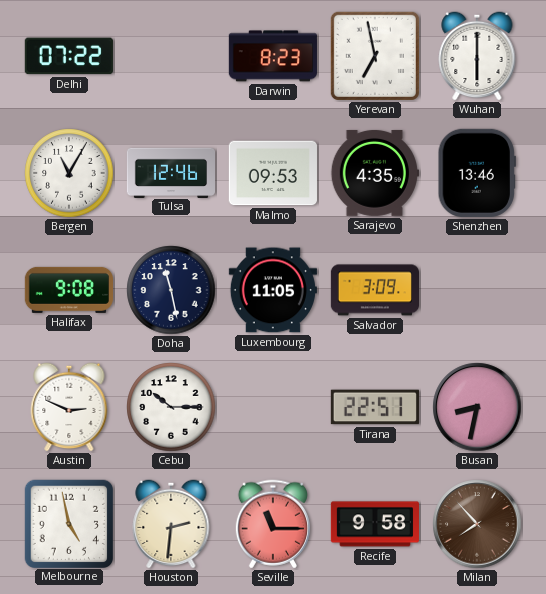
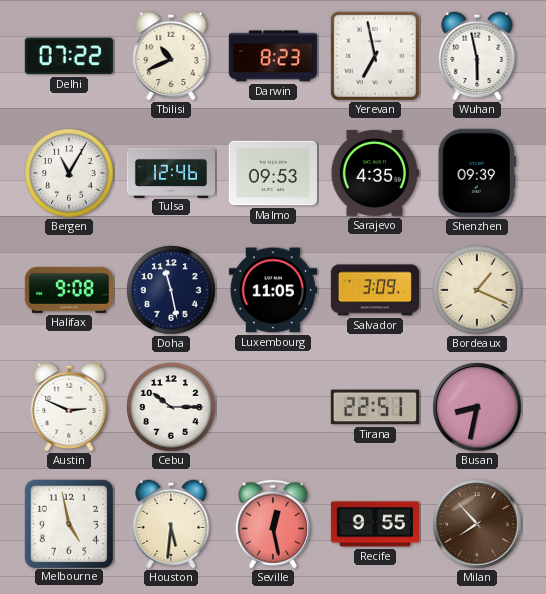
Tbilisi: none -> 10:41
Wuhan: 6:00 -> 5:58
Shenzhen: 13:46 -> 09:39
Bordeaux: none -> 1:19
Houston: 2:31 -> 5:31
Seville: 11:15 -> 12:28
Recife: 9:58 -> 9:55
